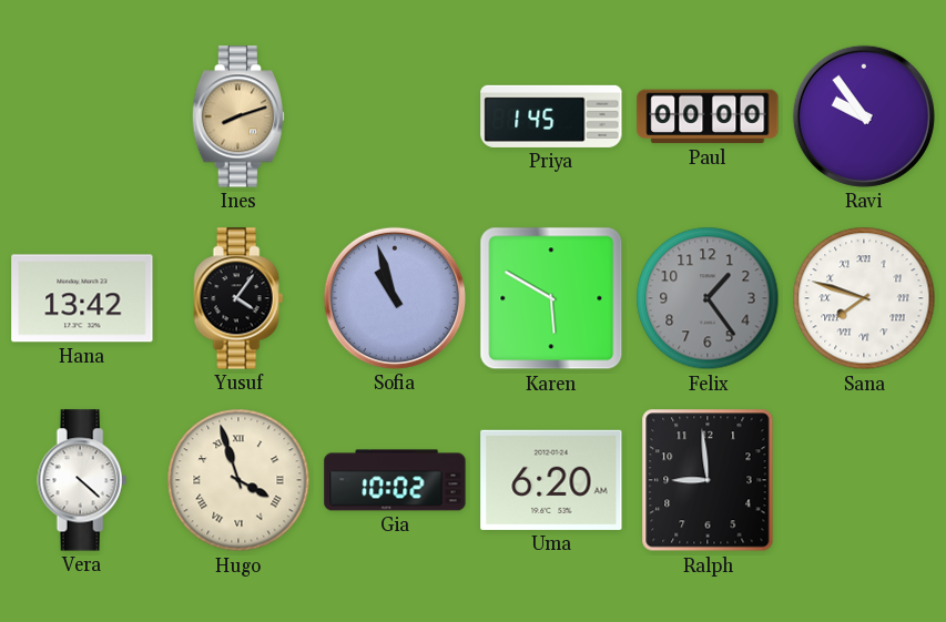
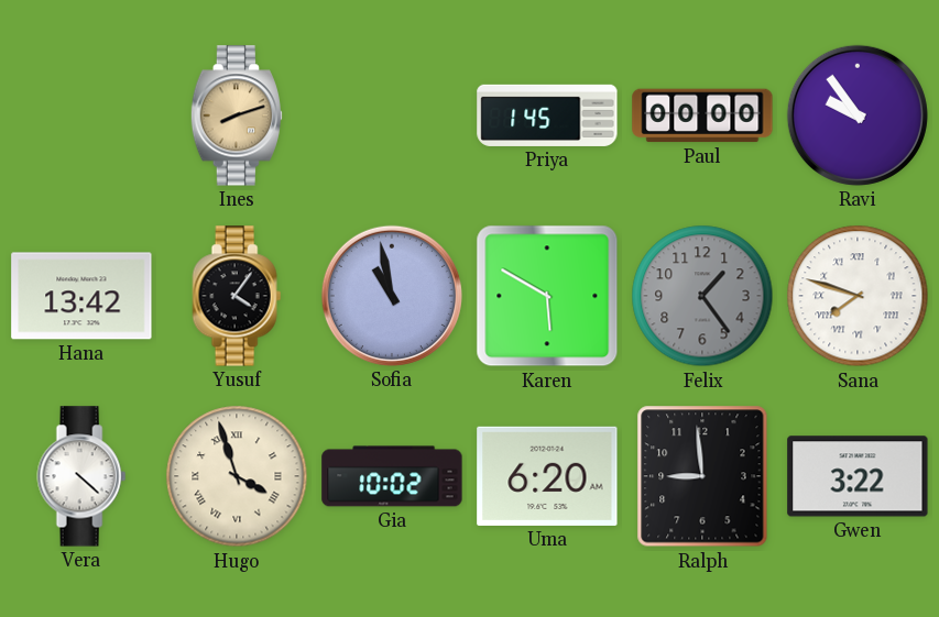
Sofia: 10:57 -> 10:58
Gwen: none -> 3:22
